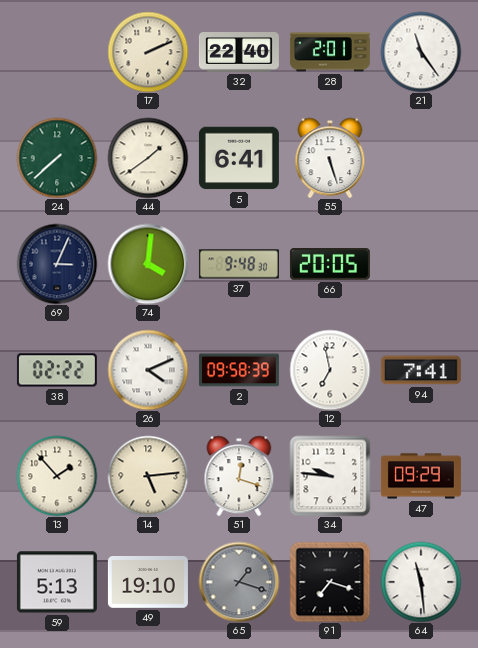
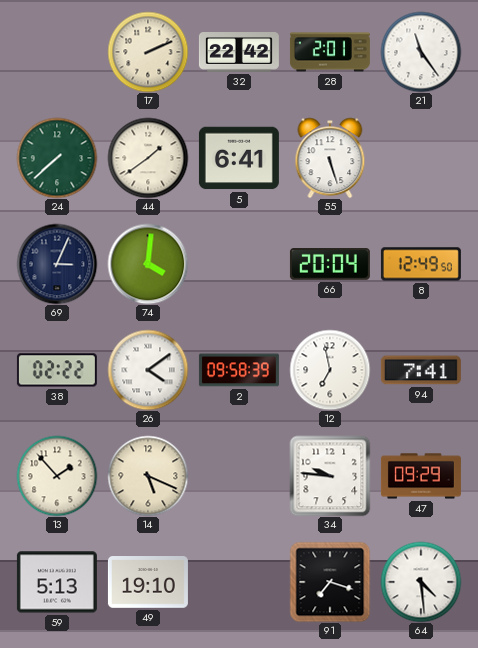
32: 22:40 -> 22:42
37: 9:48 -> none
66: 20:05 -> 20:04
8: none -> 12:49
26: 4:11 -> 4:09
14: 5:14 -> 5:19
51: 12:18 -> none
65: 1:18 -> none
64: 11:29 -> 4:29
